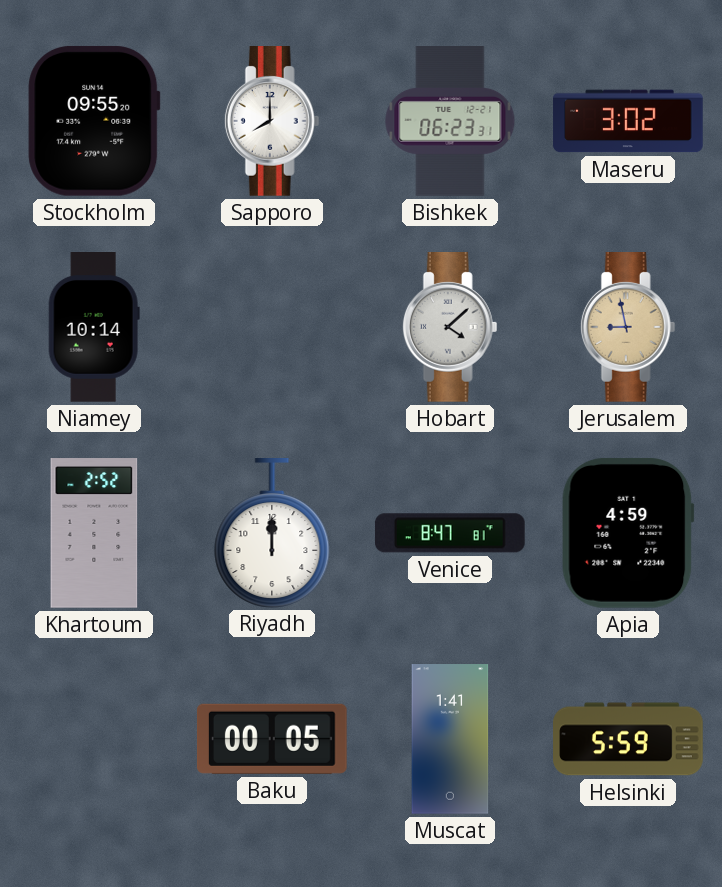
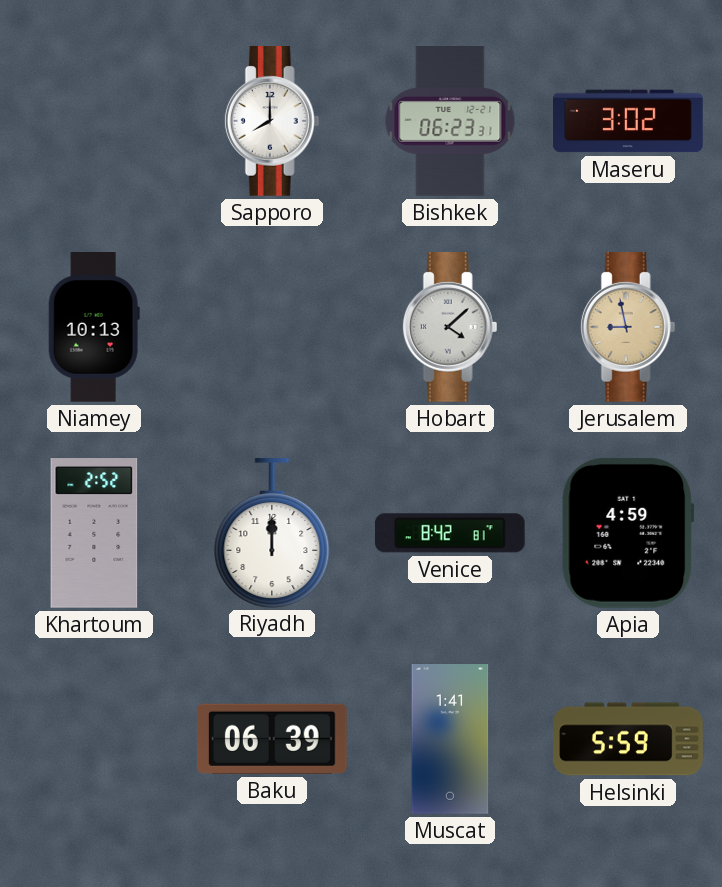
Stockholm: 09:55 -> none
Niamey: 10:14 -> 10:13
Venice: 8:47 -> 8:42
Baku: 00:05 -> 06:39
